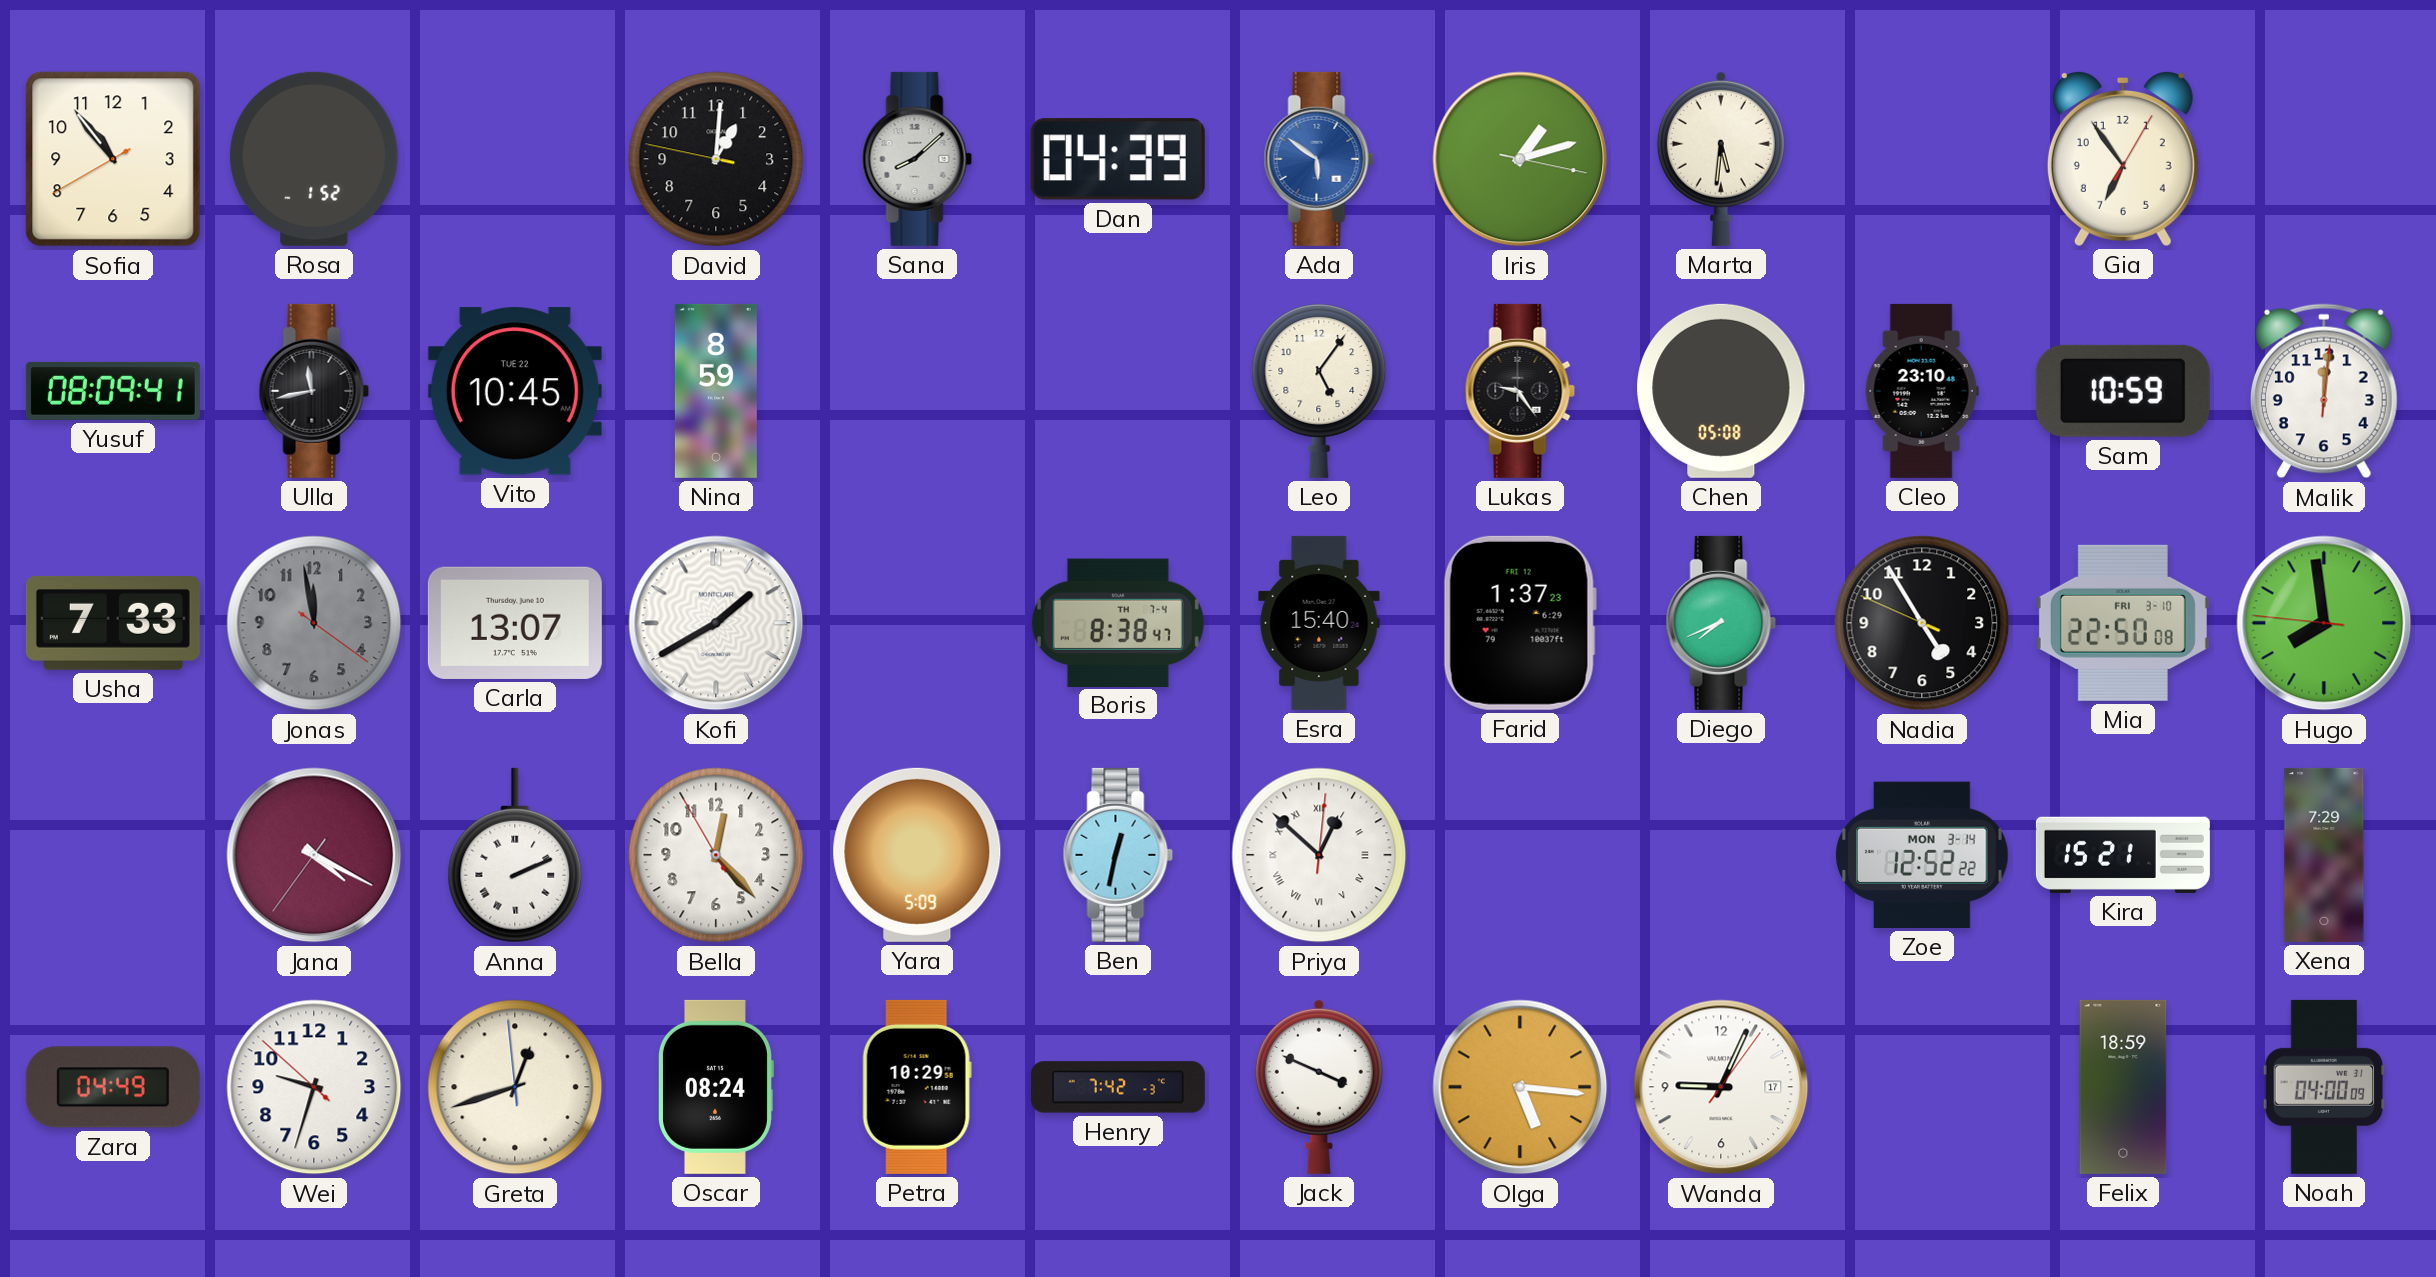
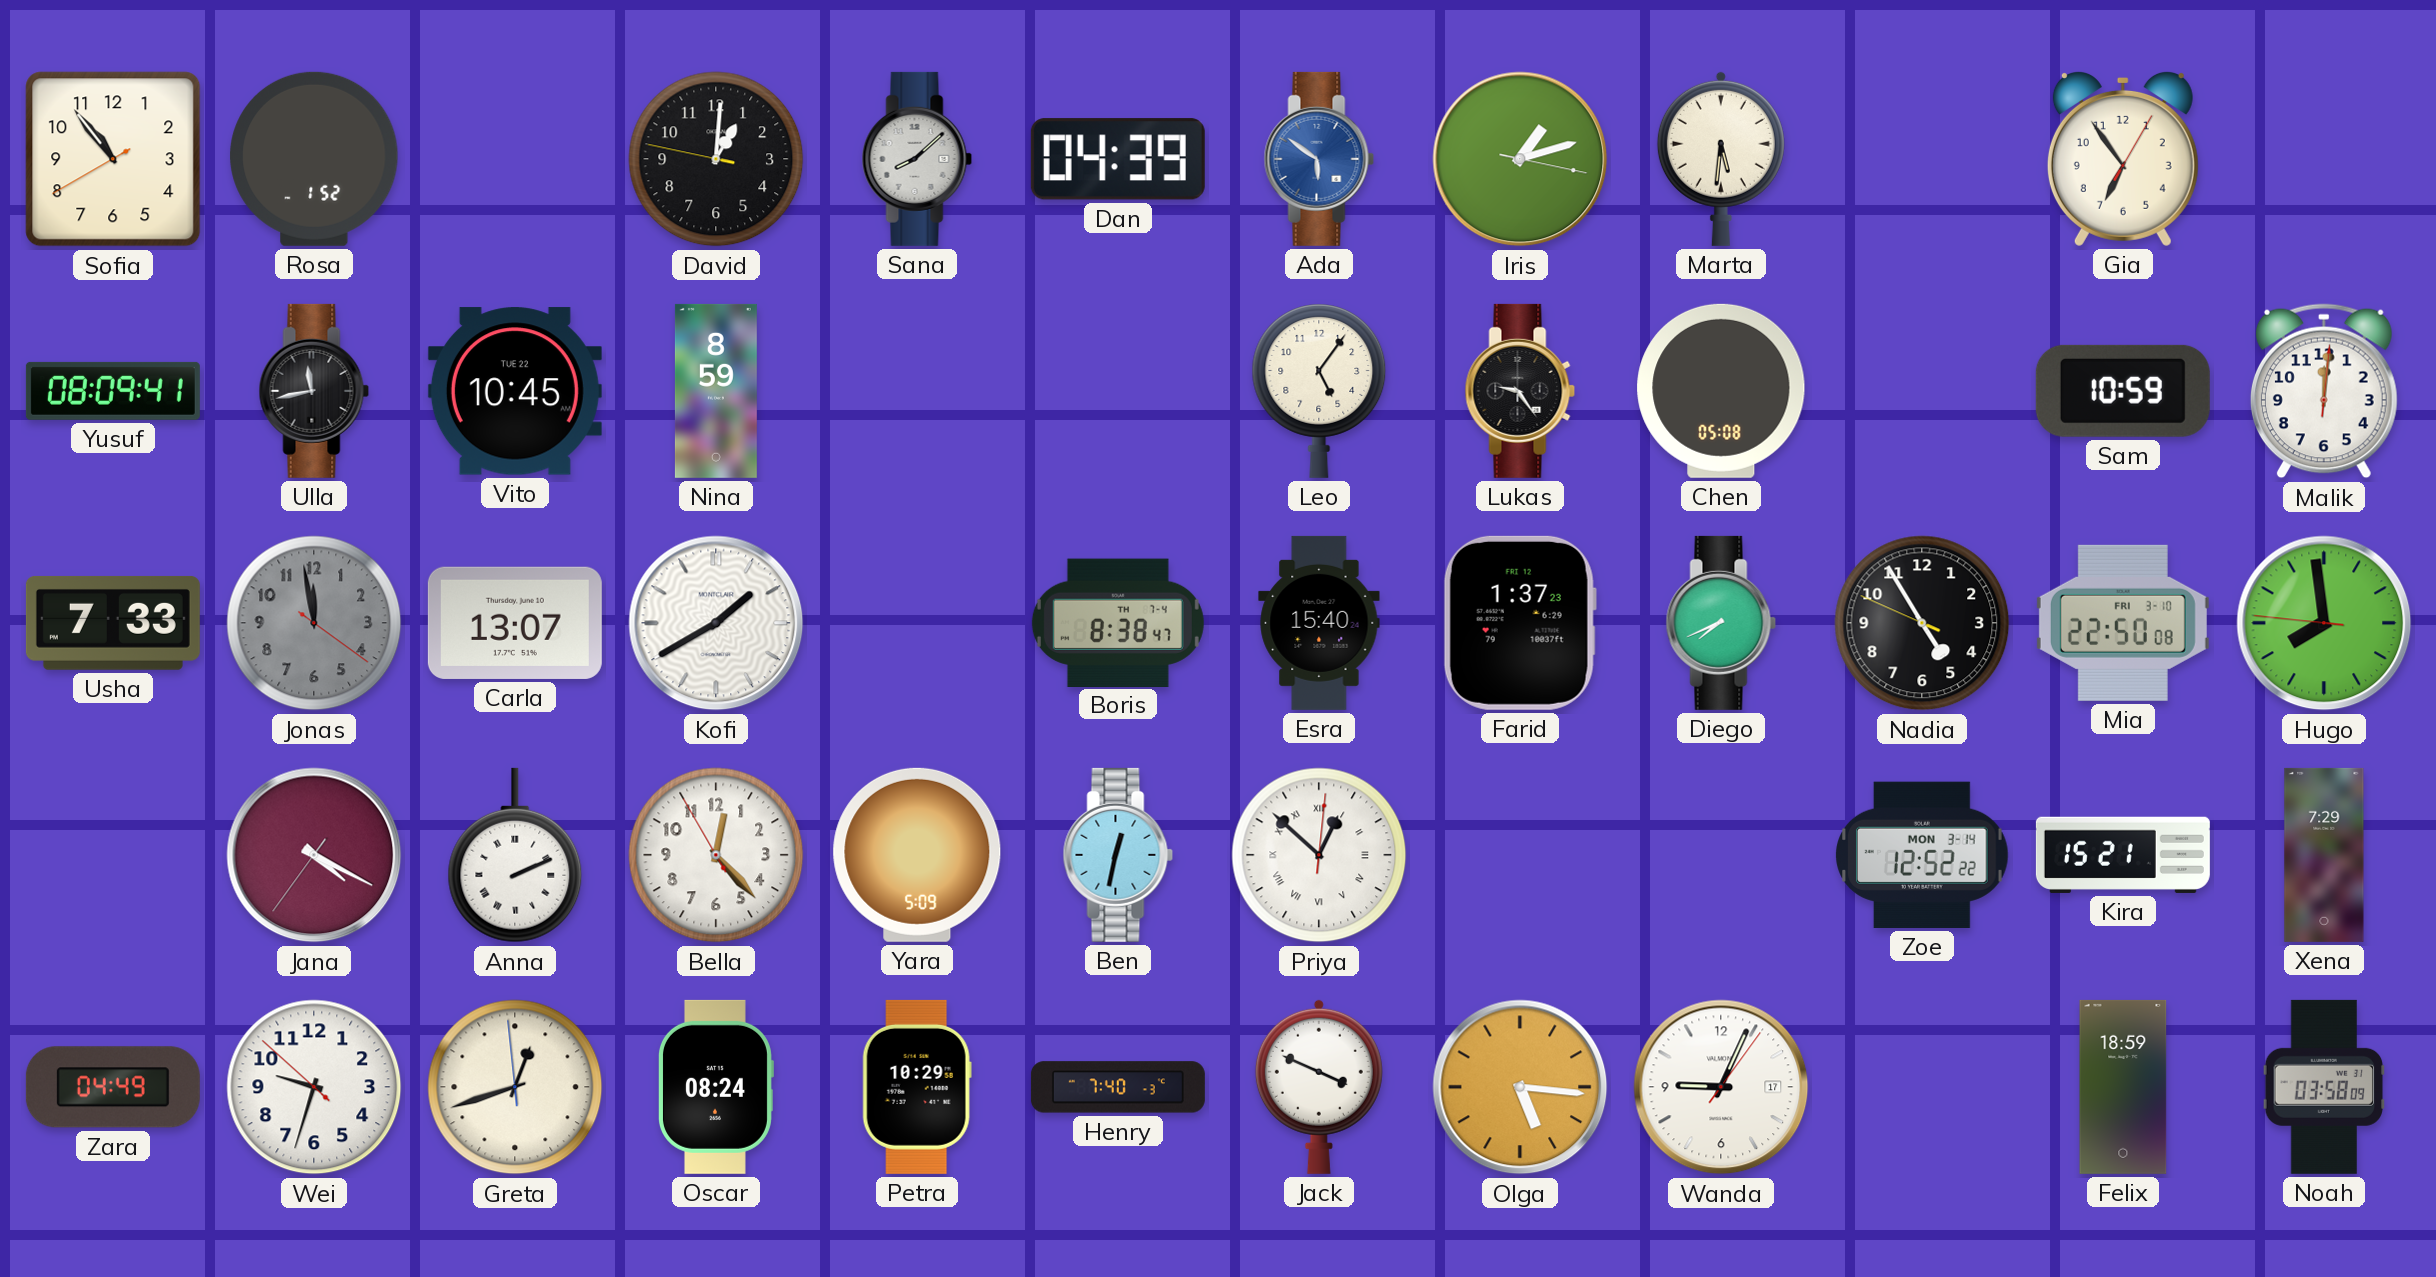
Cleo: 23:10 -> none
Henry: 7:42 -> 7:40
Noah: 04:00 -> 03:58
